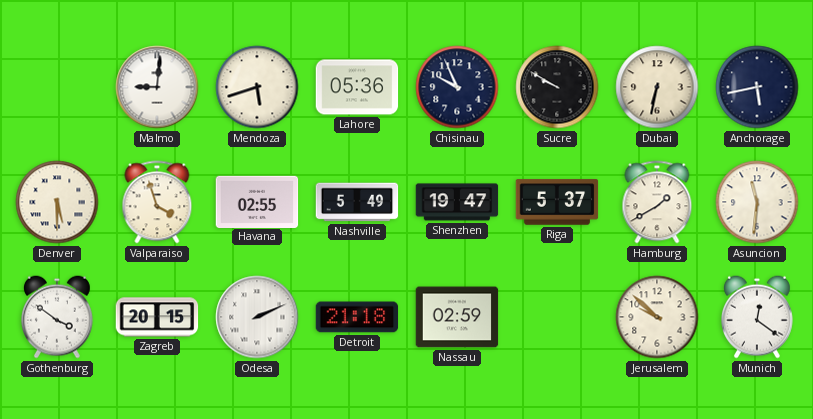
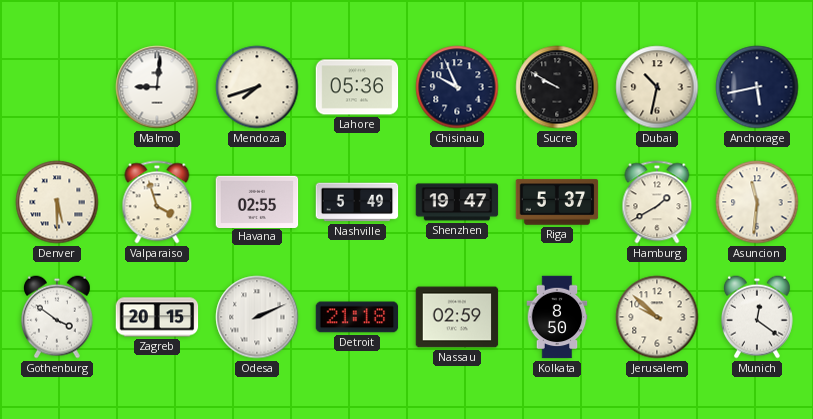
Mendoza: 5:42 -> 7:42
Dubai: 6:32 -> 10:32
Kolkata: none -> 8:50
